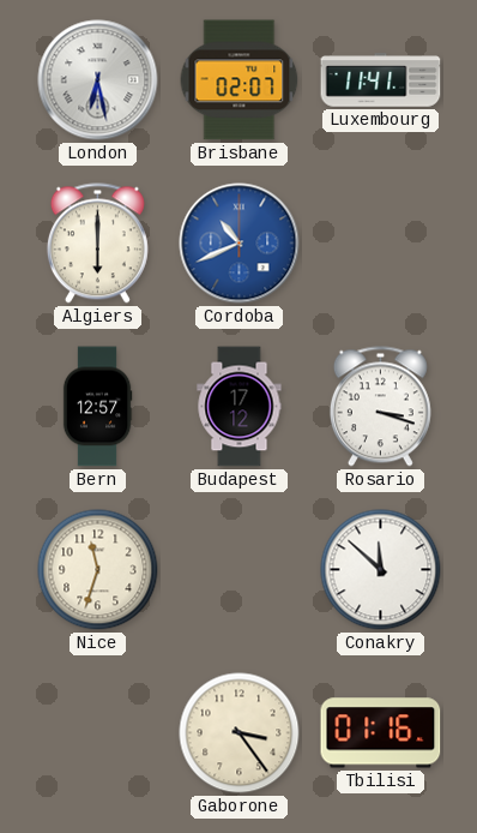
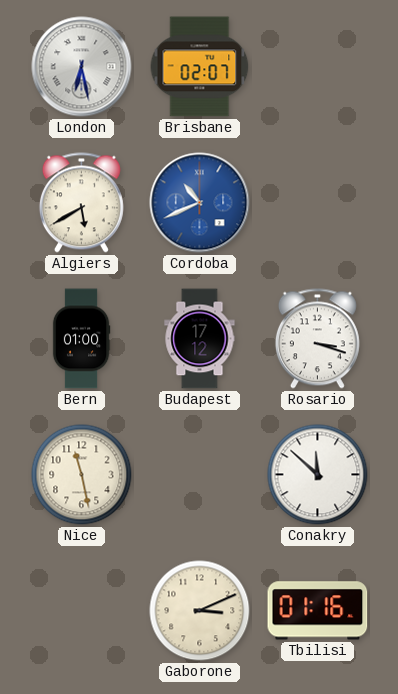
Luxembourg: 11:41 -> none
Algiers: 6:00 -> 5:40
Bern: 12:57 -> 01:00
Nice: 11:33 -> 11:28
Gaborone: 3:24 -> 3:11
